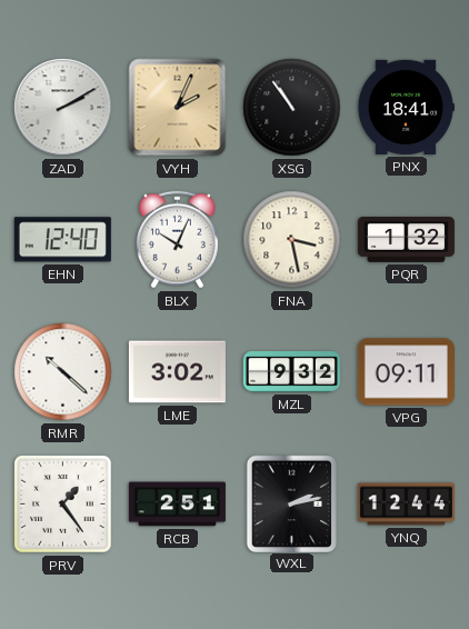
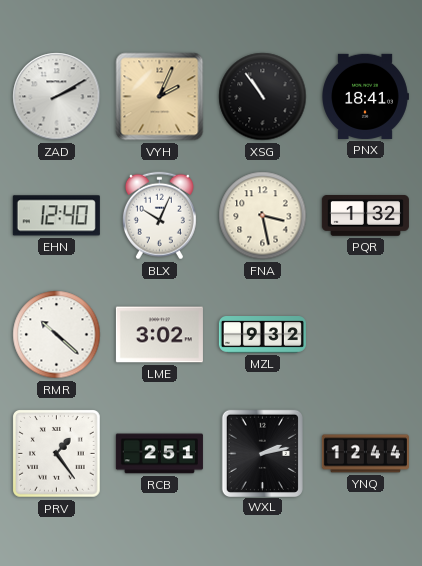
VPG: 09:11 -> none
